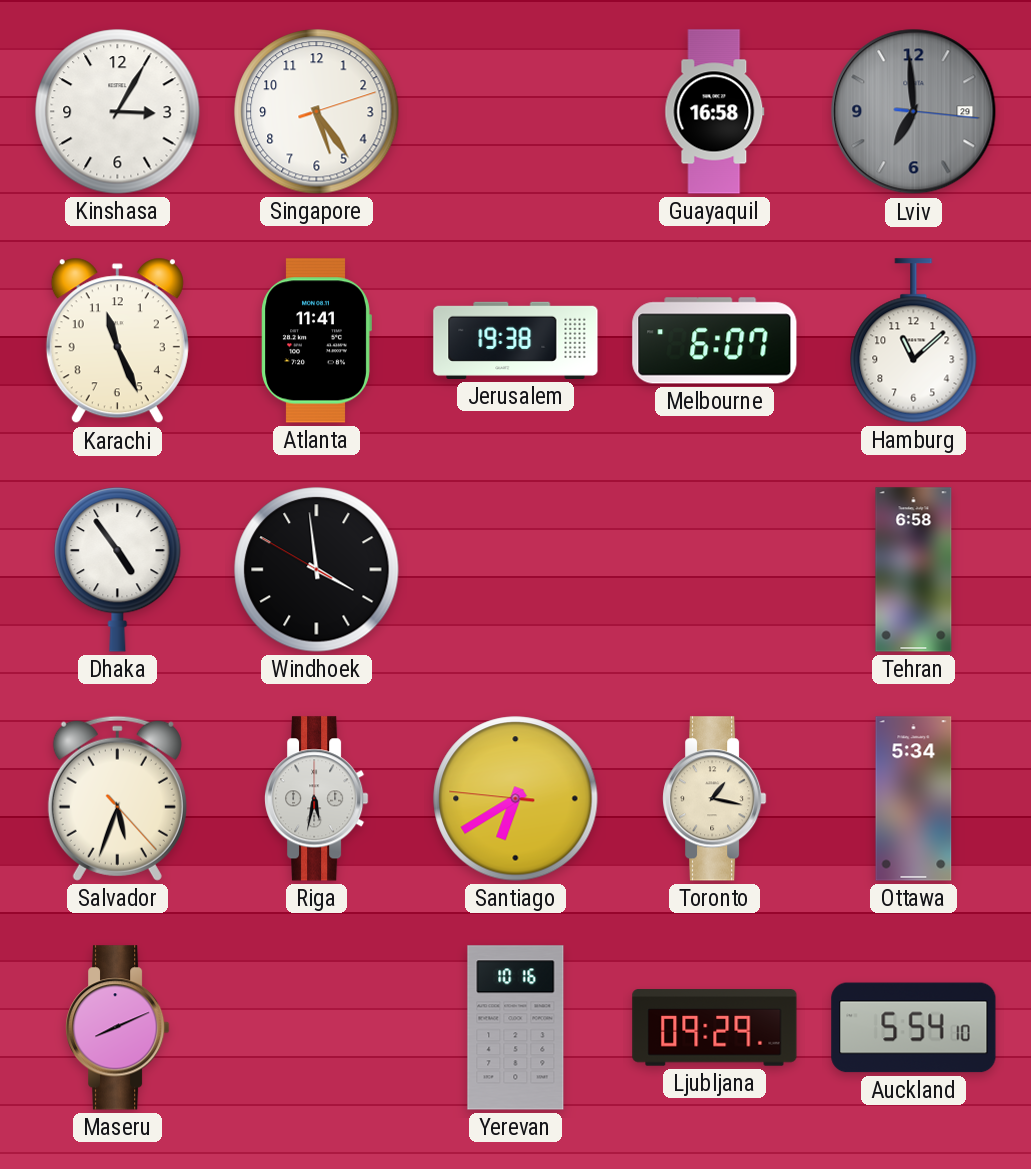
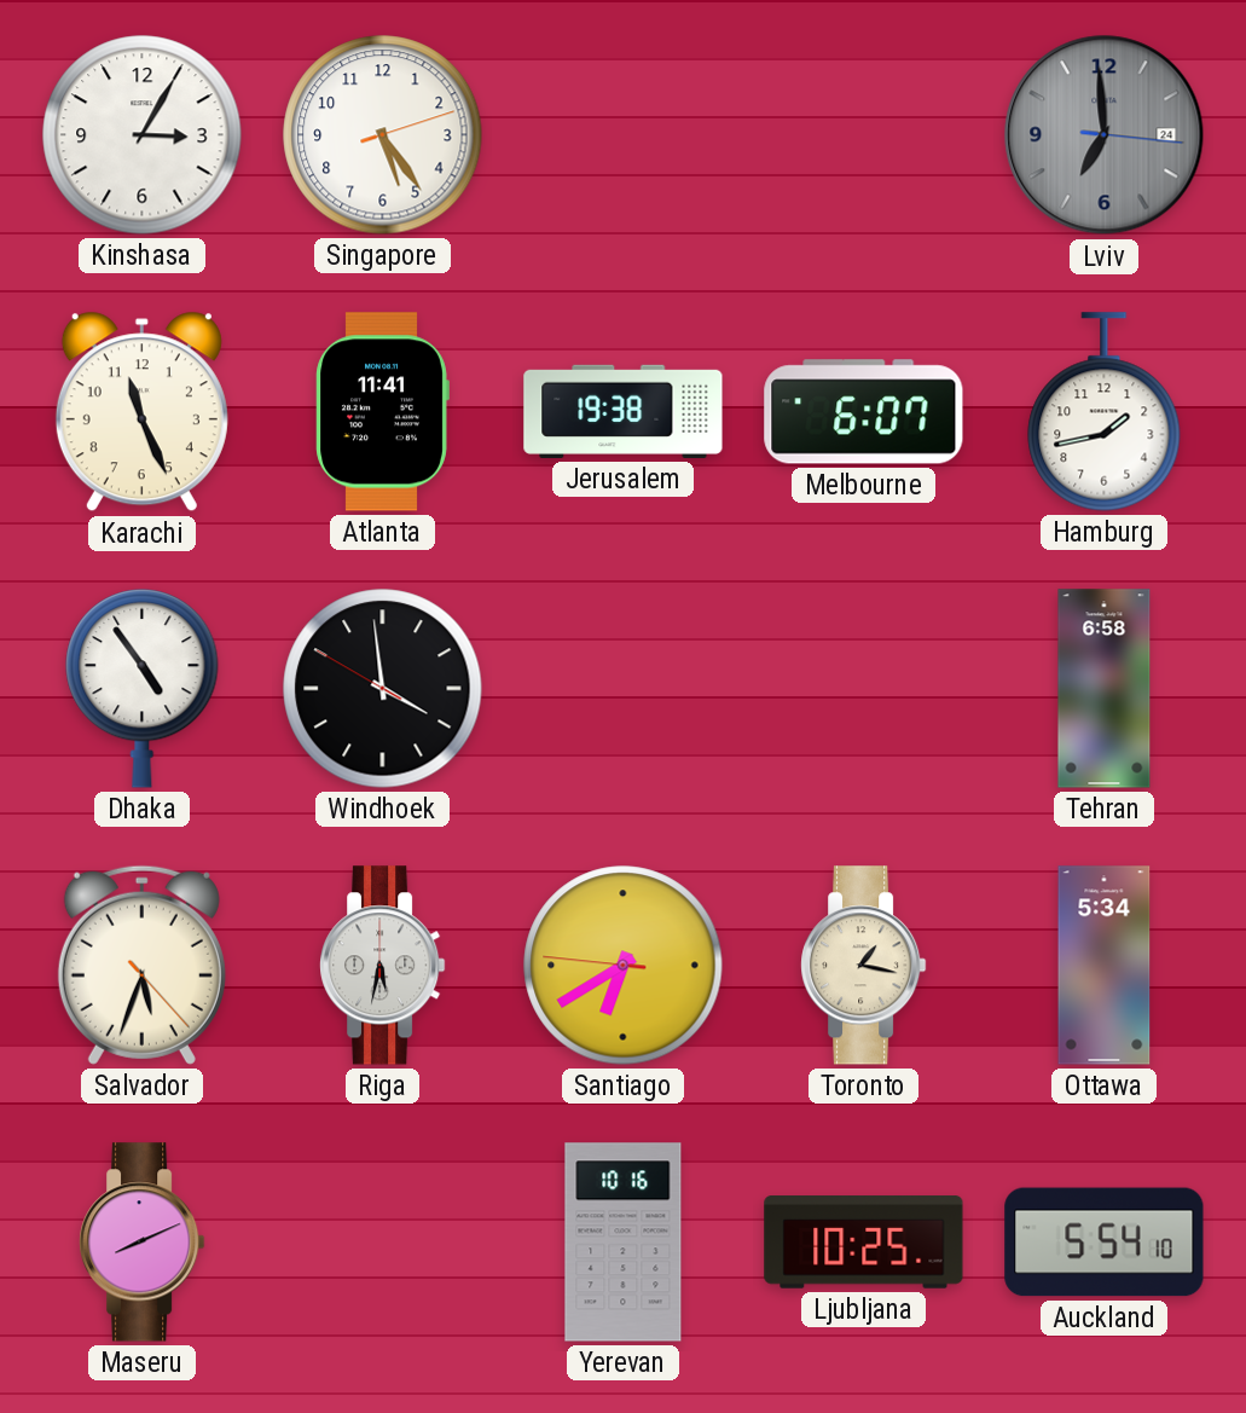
Guayaquil: 16:58 -> none
Lviv date: 29 -> 24
Hamburg: 11:08 -> 1:43
Ljubljana: 09:29 -> 10:25
